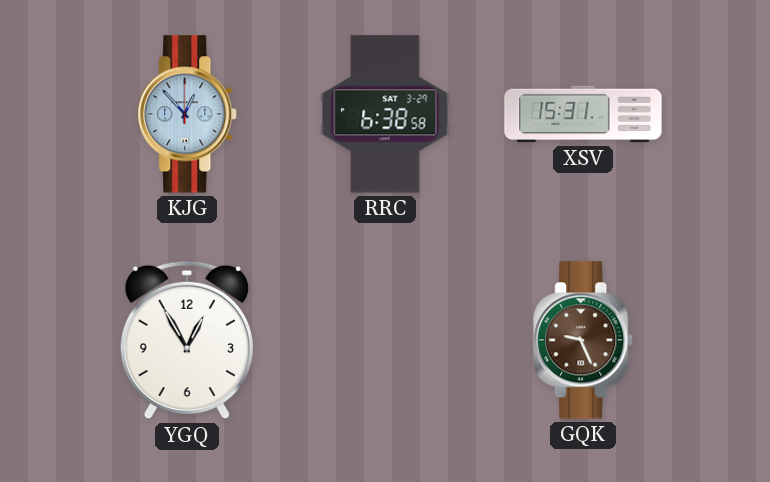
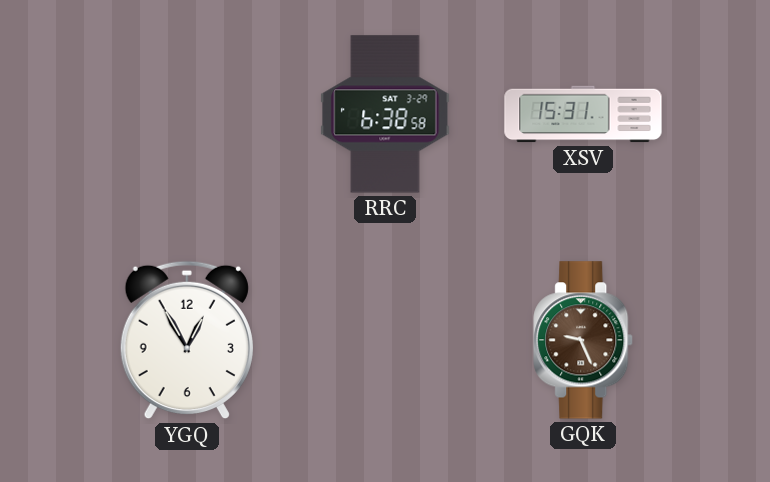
KJG: 12:53 -> none
